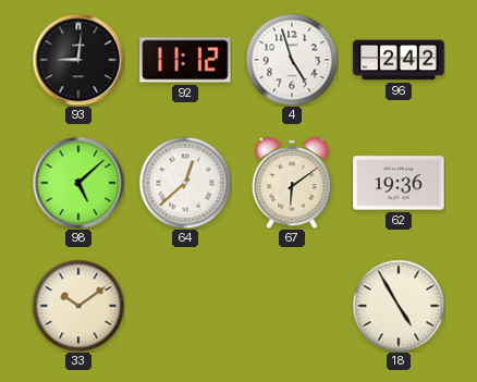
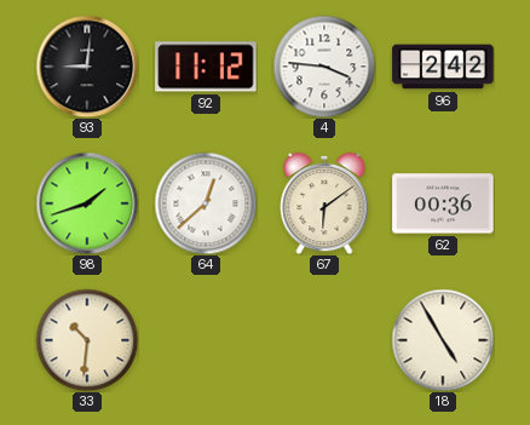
4: 4:57 -> 3:46
98: 5:08 -> 1:42
62: 19:36 -> 00:36
33: 10:09 -> 10:31
